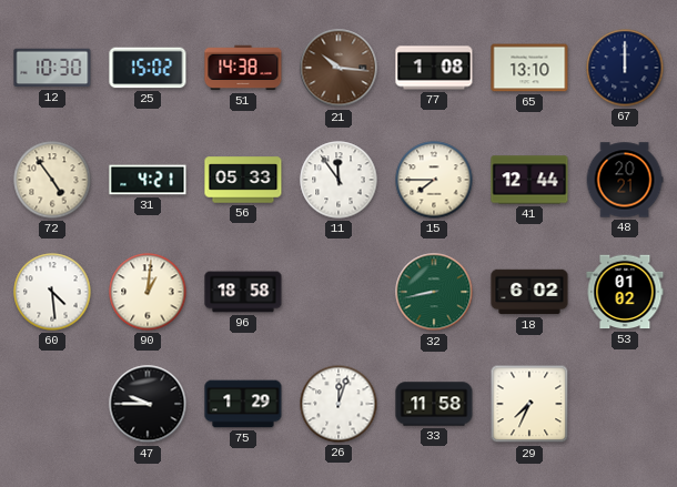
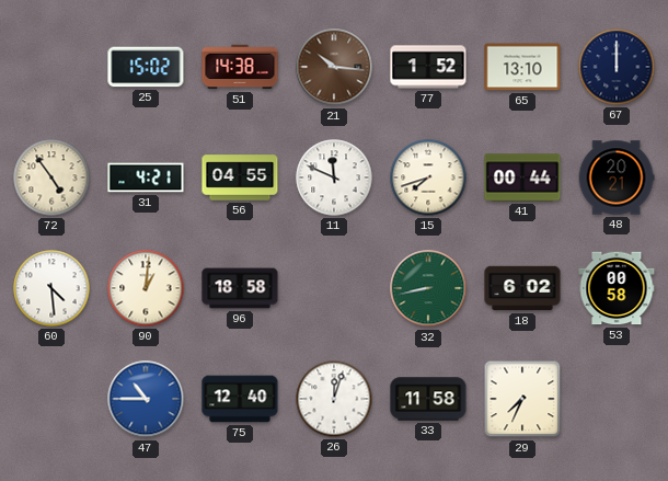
12: 10:30 -> none
77: 1:08 -> 1:52
56: 05:33 -> 04:55
11: 11:54 -> 11:49
15: 7:45 -> 7:42
41: 12:44 -> 00:44
53: 01:02 -> 00:58
47: 9:45 -> 10:45
47 dial: black -> blue
75: 1:29 -> 12:40
